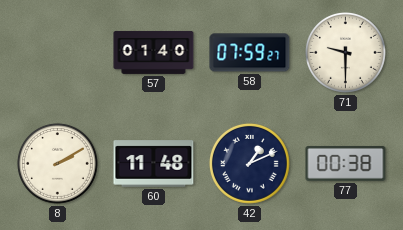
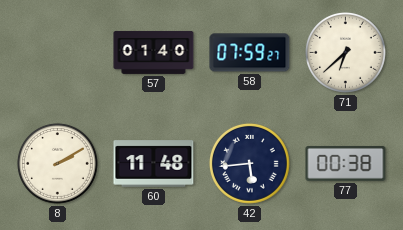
71: 9:30 -> 6:38
42: 1:11 -> 5:44
